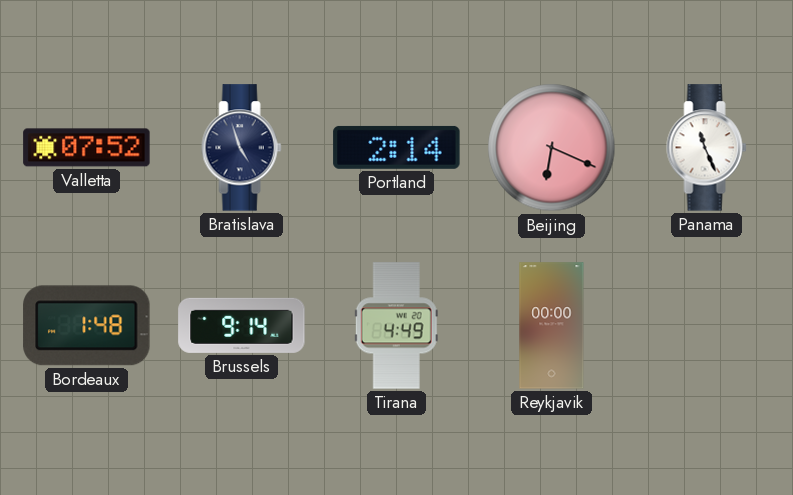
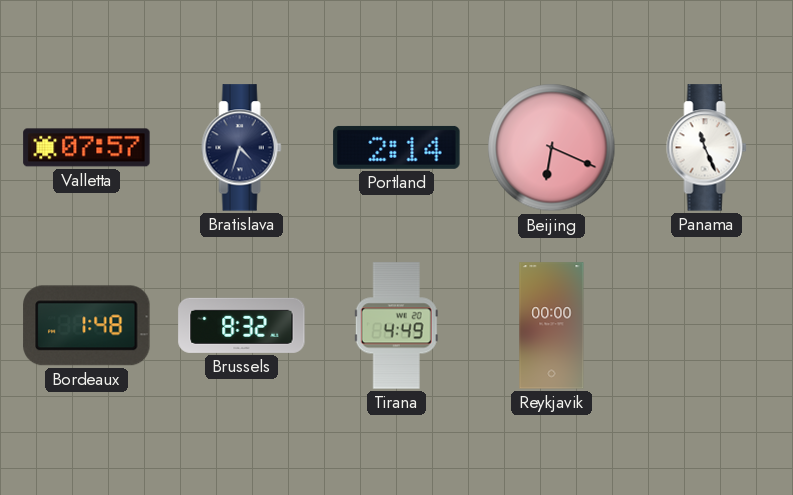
Valletta: 07:52 -> 07:57
Bratislava: 4:57 -> 4:33
Brussels: 9:14 -> 8:32
